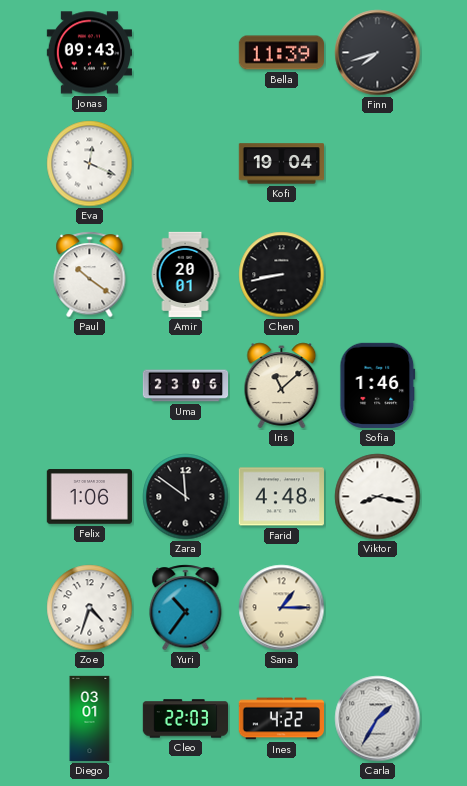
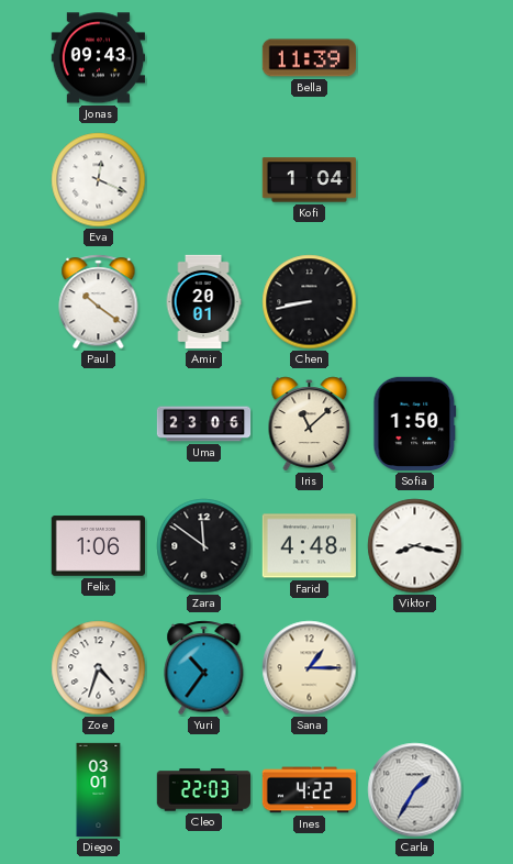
Finn: 7:42 -> none
Kofi: 19:04 -> 1:04
Sofia: 1:46 -> 1:50
